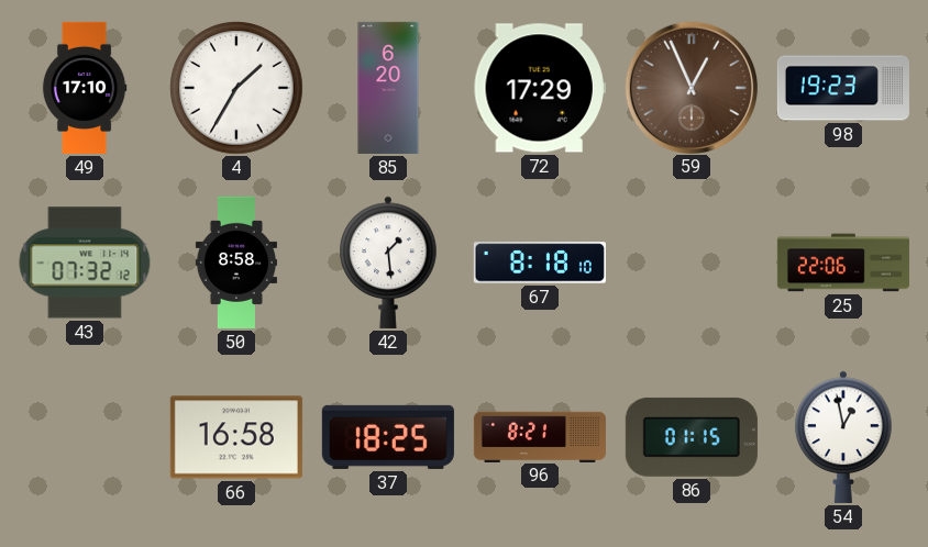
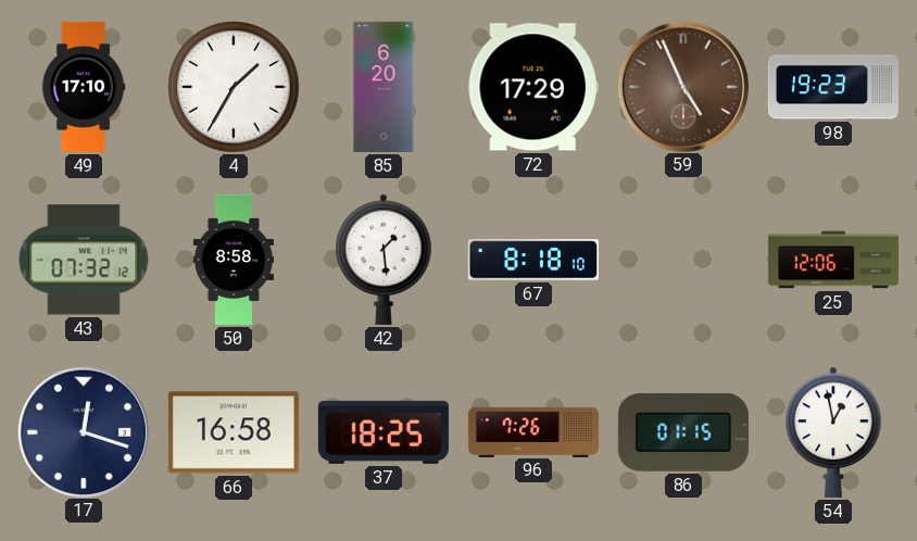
59: 12:56 -> 4:56
25: 22:06 -> 12:06
17: none -> 12:18
96: 8:21 -> 7:26
